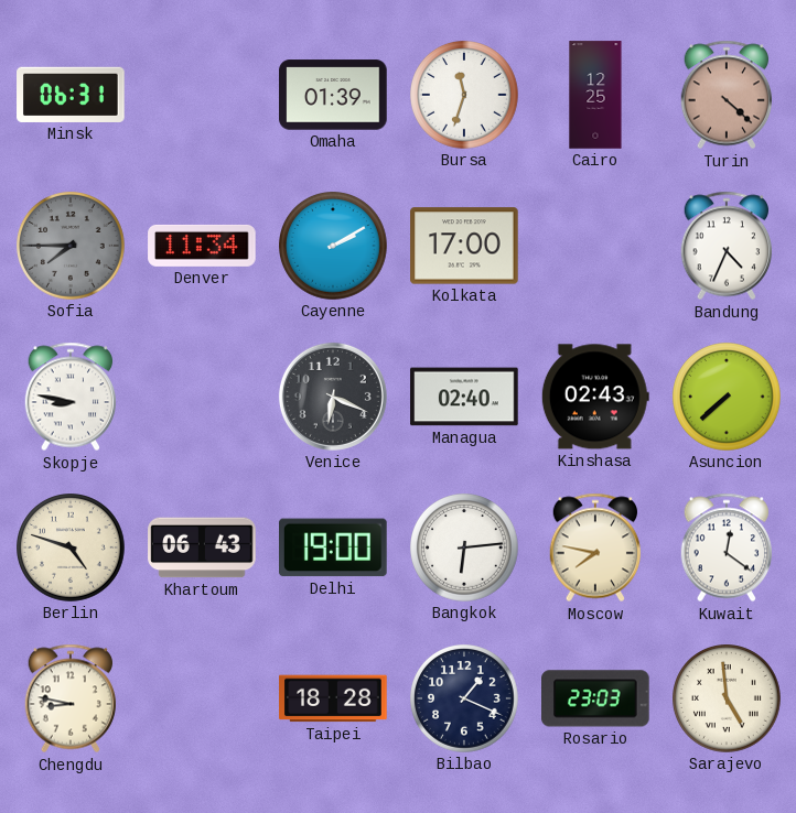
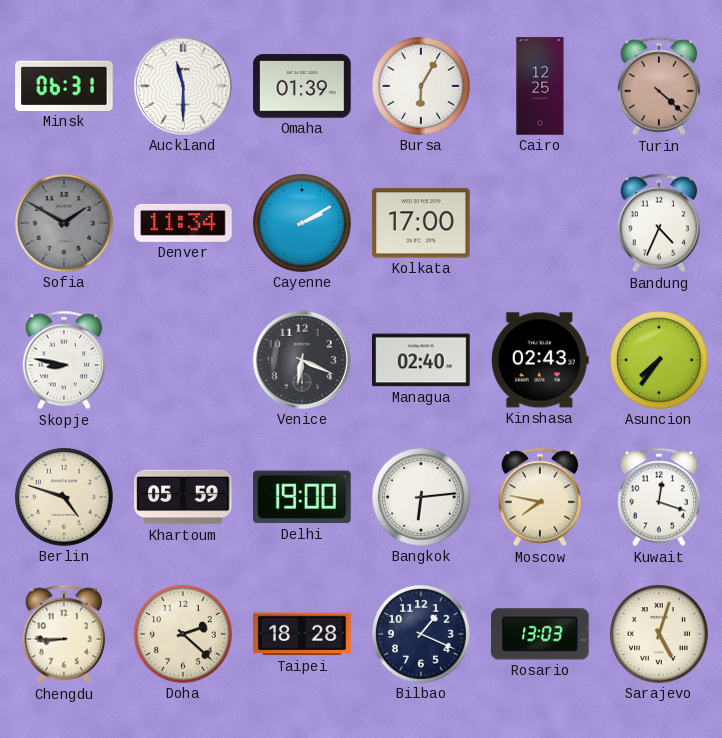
Auckland: none -> 11:30
Bursa: 11:33 -> 6:05
Sofia: 7:45 -> 1:50
Asuncion: 7:38 -> 7:36
Khartoum: 06:43 -> 05:59
Kuwait: 12:21 -> 12:18
Chengdu: 8:47 -> 8:45
Doha: none -> 2:22
Rosario: 23:03 -> 13:03
Sarajevo: 4:59 -> 5:03
